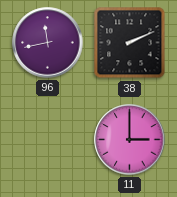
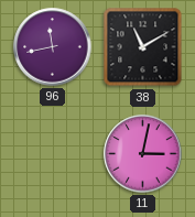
38: 2:11 -> 11:10
11: 3:00 -> 3:02
